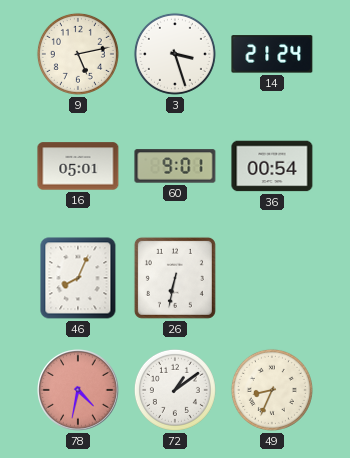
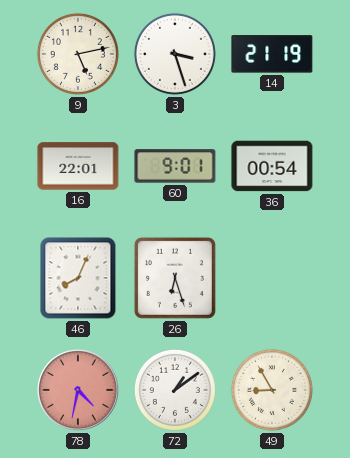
14: 21:24 -> 21:19
16: 05:01 -> 22:01
26: 6:32 -> 6:27
49: 8:34 -> 8:55
